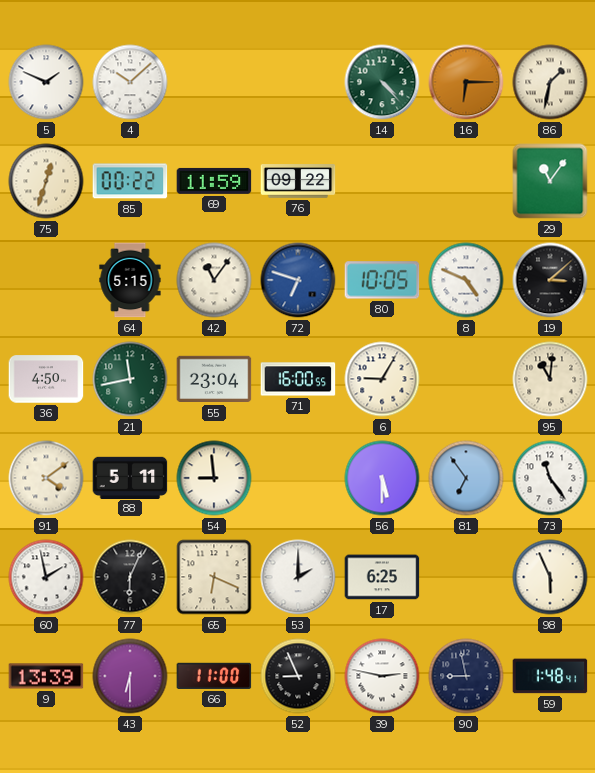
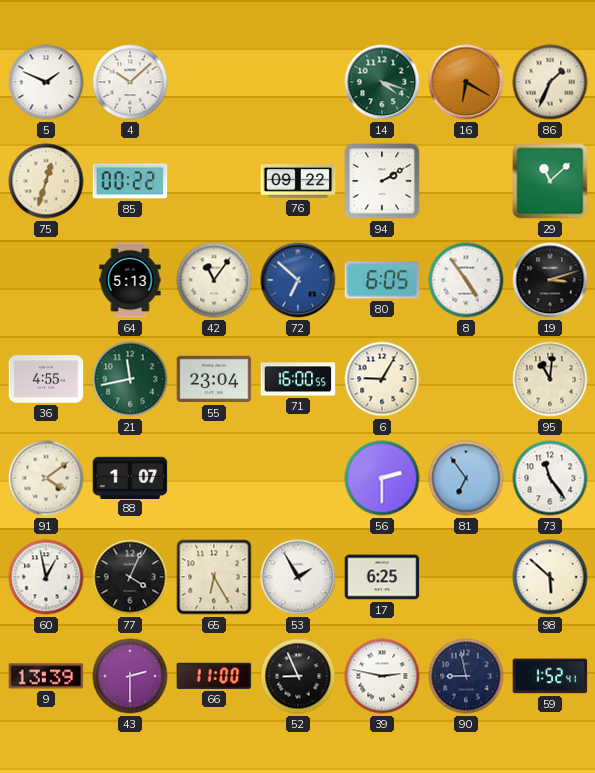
14: 4:23 -> 4:18
16: 6:15 -> 6:20
86: 1:32 -> 1:34
69: 11:59 -> none
94: none -> 2:10
29: 11:06 -> 11:08
64: 5:15 -> 5:13
72: 6:48 -> 6:52
80: 10:05 -> 6:05
8: 4:49 -> 4:54
19: 3:08 -> 3:12
36: 4:50 -> 4:55
88: 5:11 -> 1:07
54: 8:59 -> none
56: 5:30 -> 2:30
60: 1:58 -> 12:58
77: 6:04 -> 4:04
65: 6:19 -> 6:25
53: 2:00 -> 1:55
98: 5:56 -> 5:52
43: 6:30 -> 2:30
59: 1:48 -> 1:52
